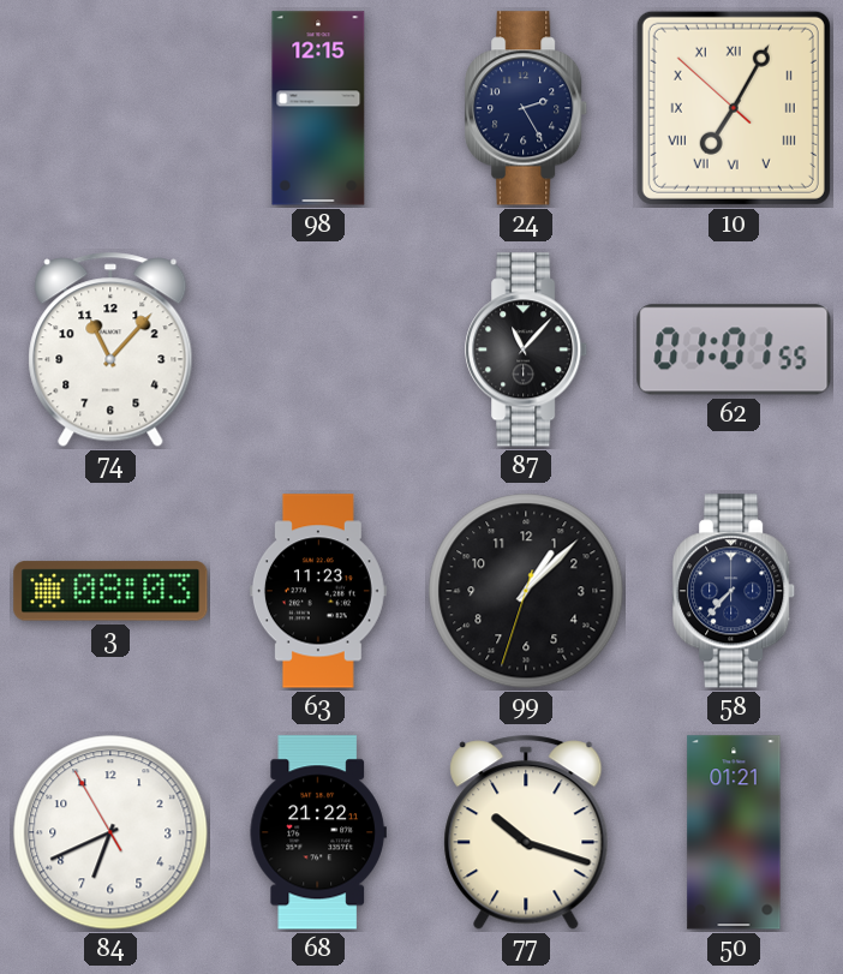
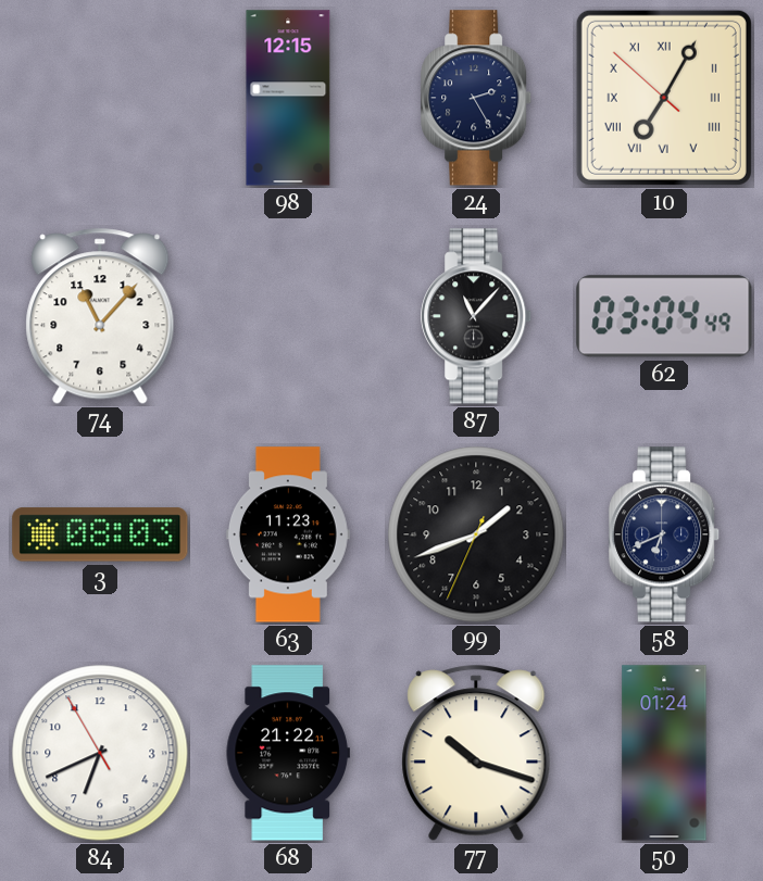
62: 01:01 -> 03:04
99: 1:07 -> 1:41
58: 7:37 -> 6:41
50: 01:21 -> 01:24
